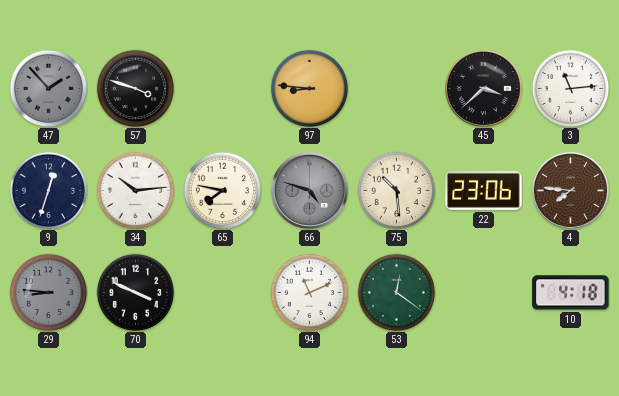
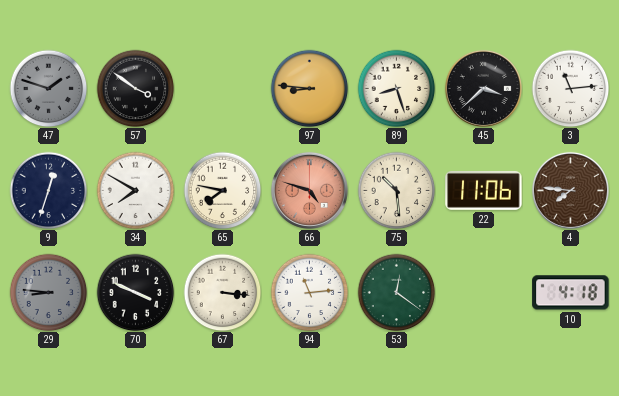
47: 1:53 -> 1:48
57: 3:48 -> 3:51
89: none -> 8:27
34: 10:14 -> 7:50
66 dial: grey -> salmon
22: 23:06 -> 11:06
67: none -> 3:16
94: 11:11 -> 11:14
